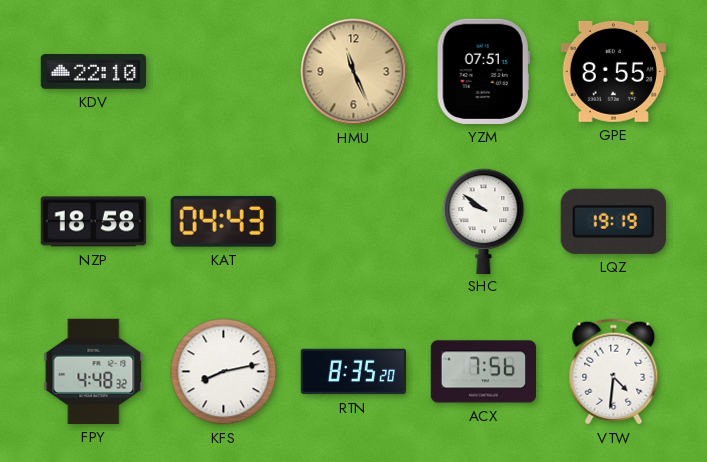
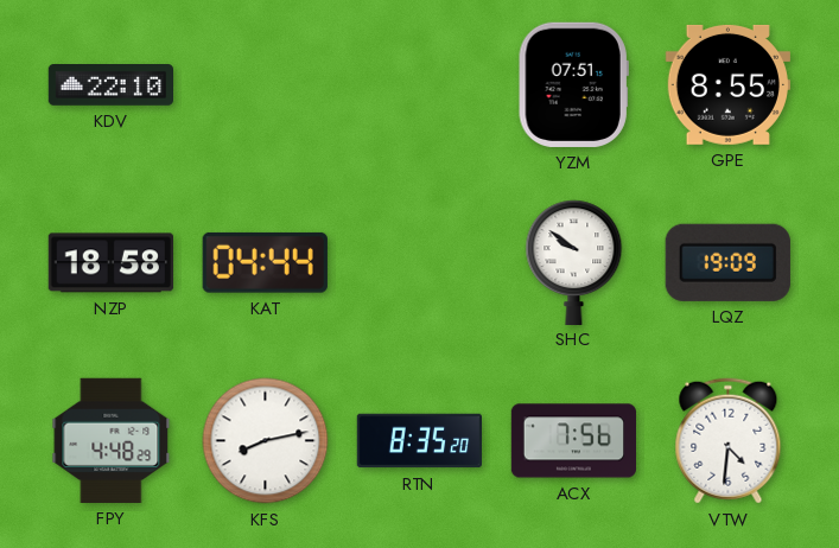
HMU: 11:26 -> none
KAT: 04:43 -> 04:44
LQZ: 19:19 -> 19:09
FPY: 4:48:32 -> 4:48:29
